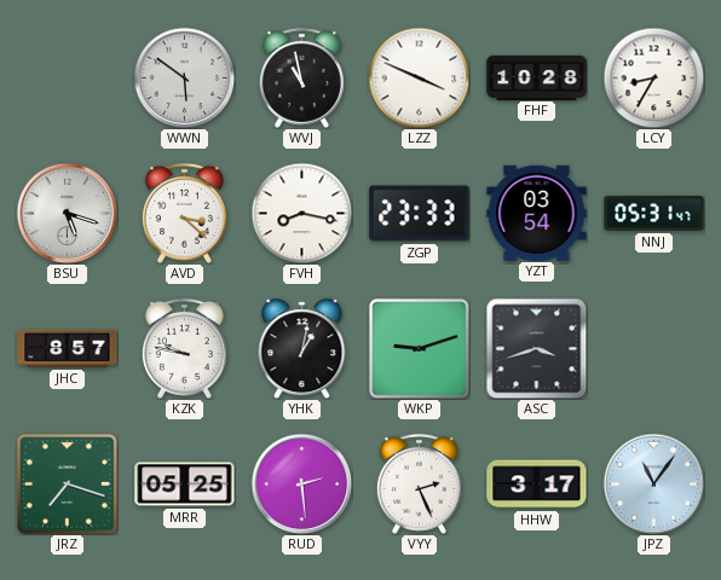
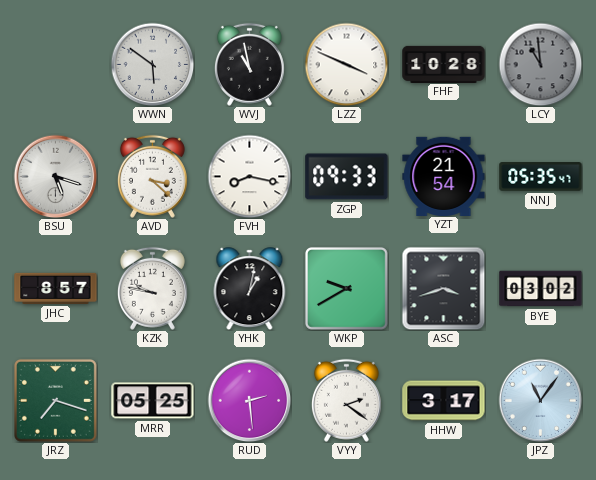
LCY: 8:35 -> 10:59
LCY dial: white -> grey
ZGP: 23:33 -> 09:33
YZT: 03:54 -> 21:54
NNJ: 05:31 -> 05:35
WKP: 9:12 -> 9:40
BYE: none -> 03:02
VYY: 2:26 -> 2:21
